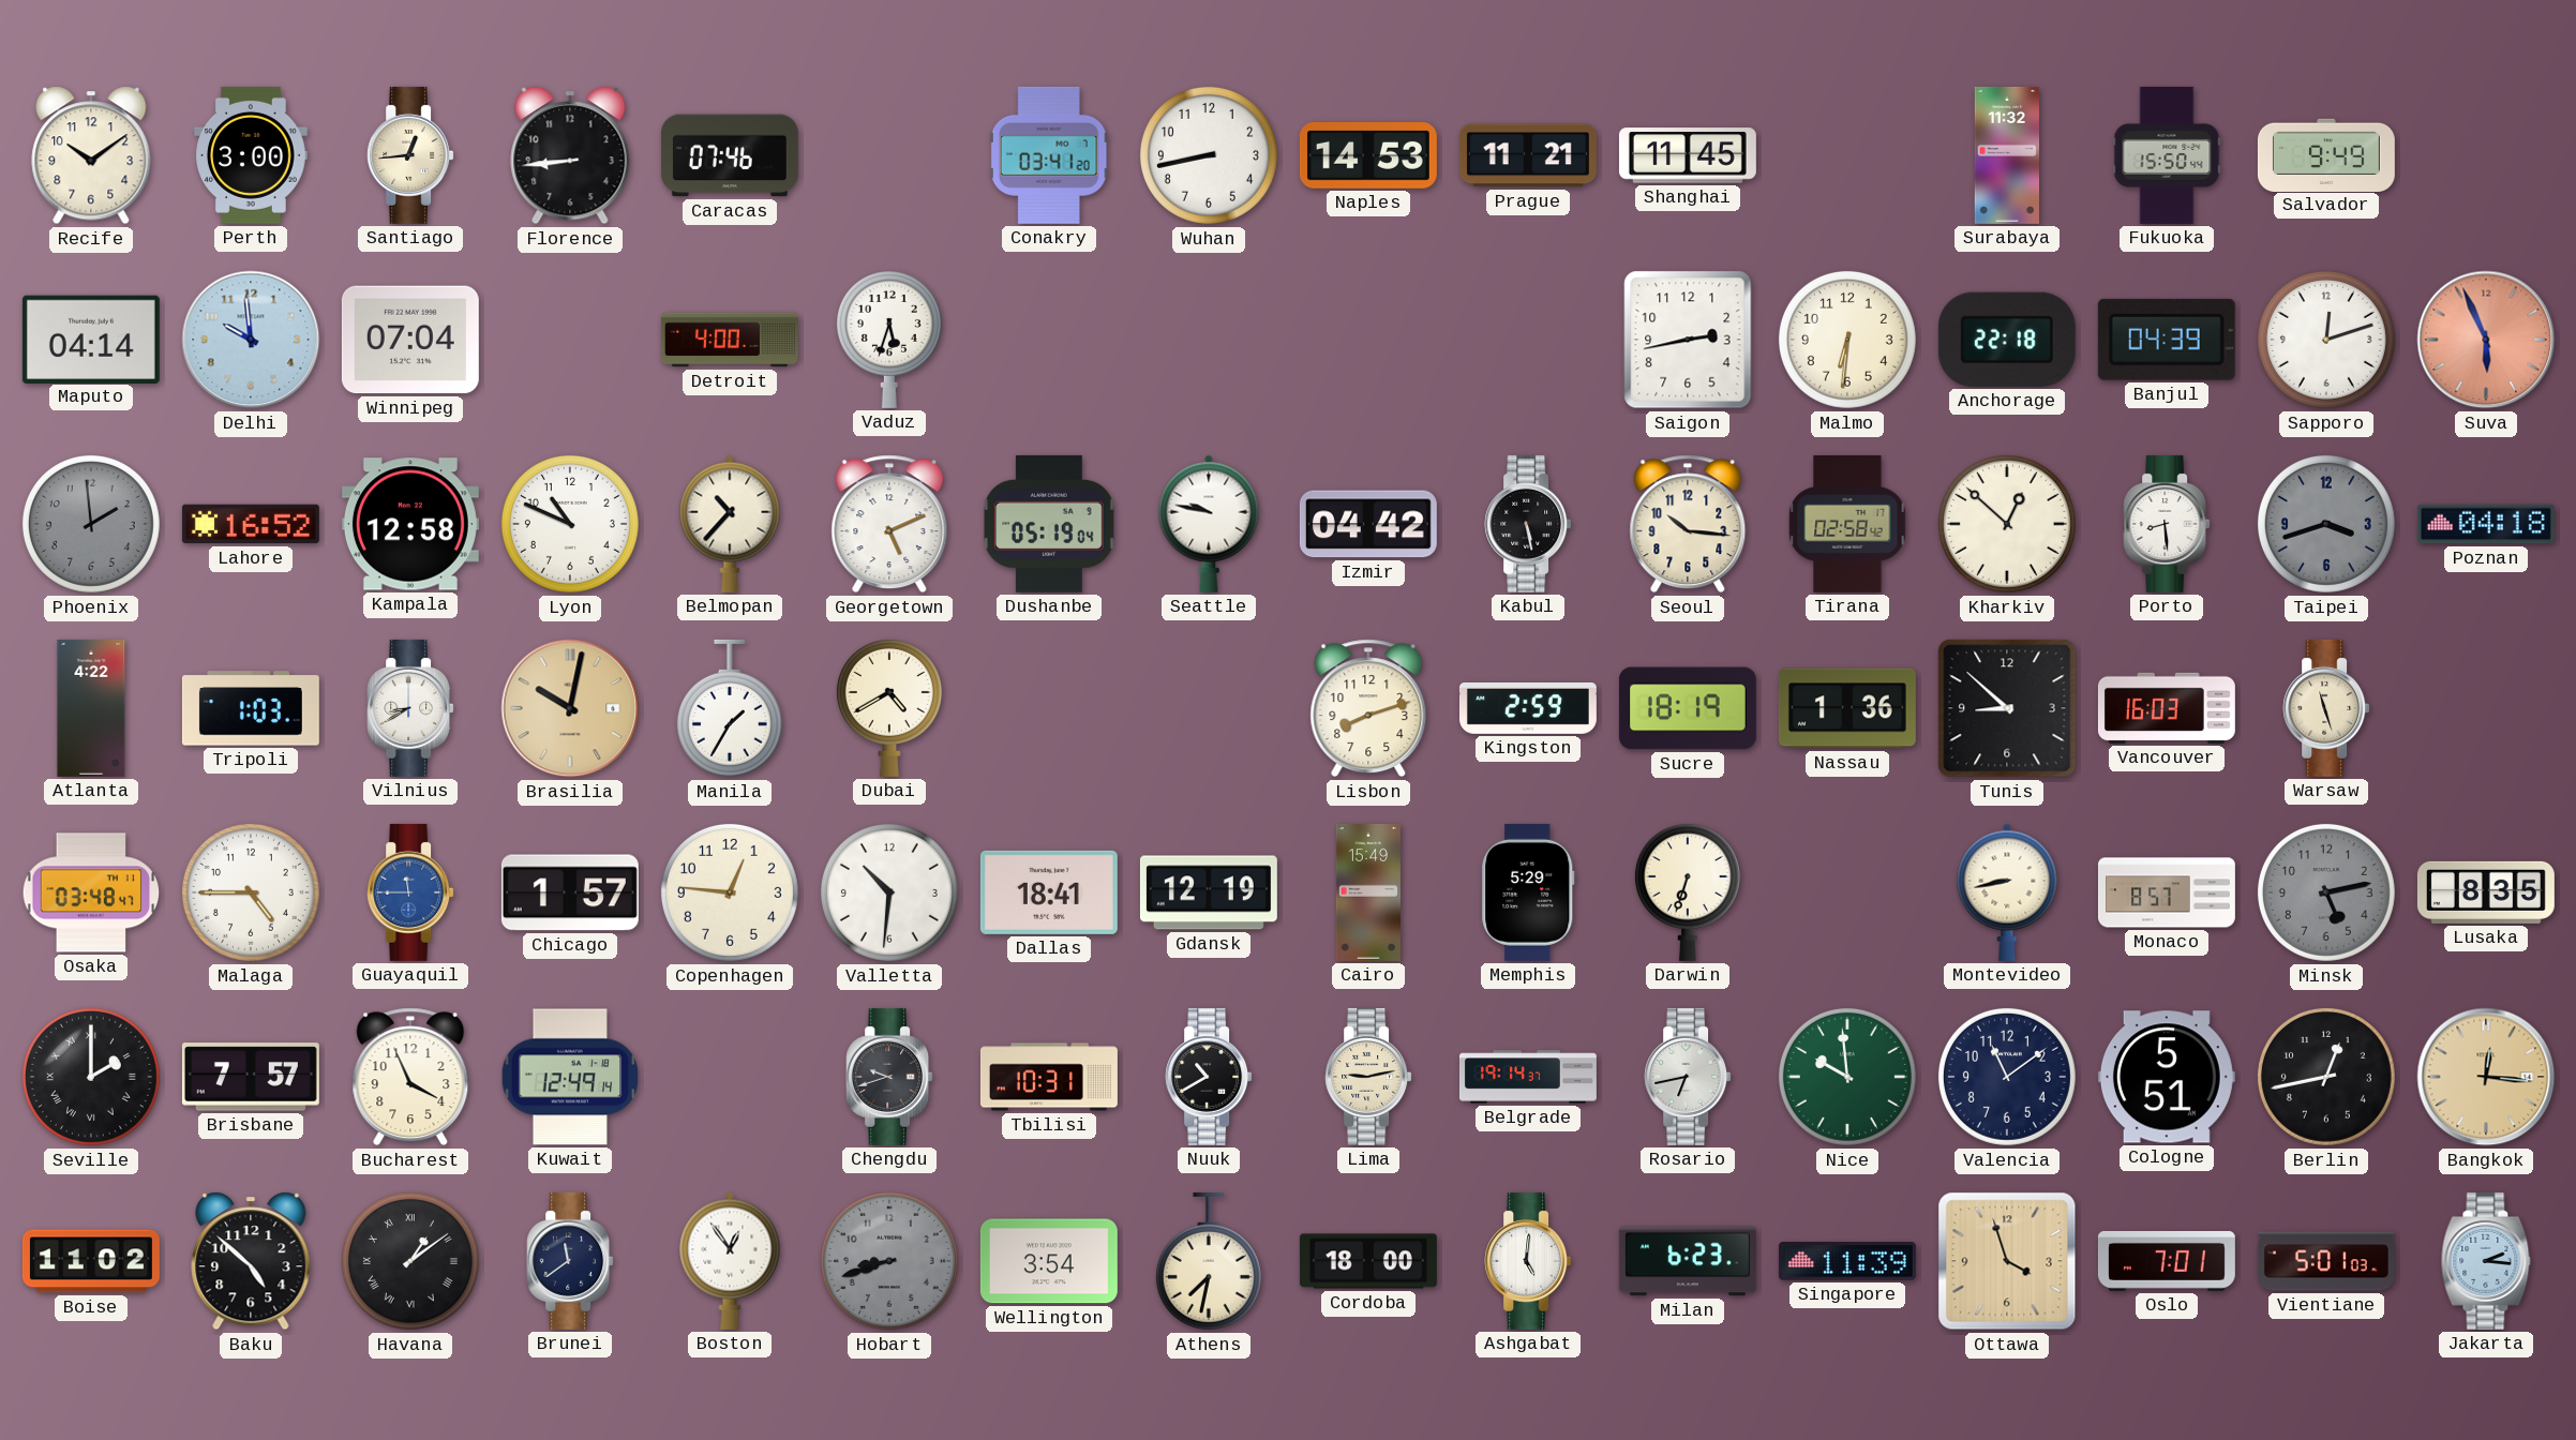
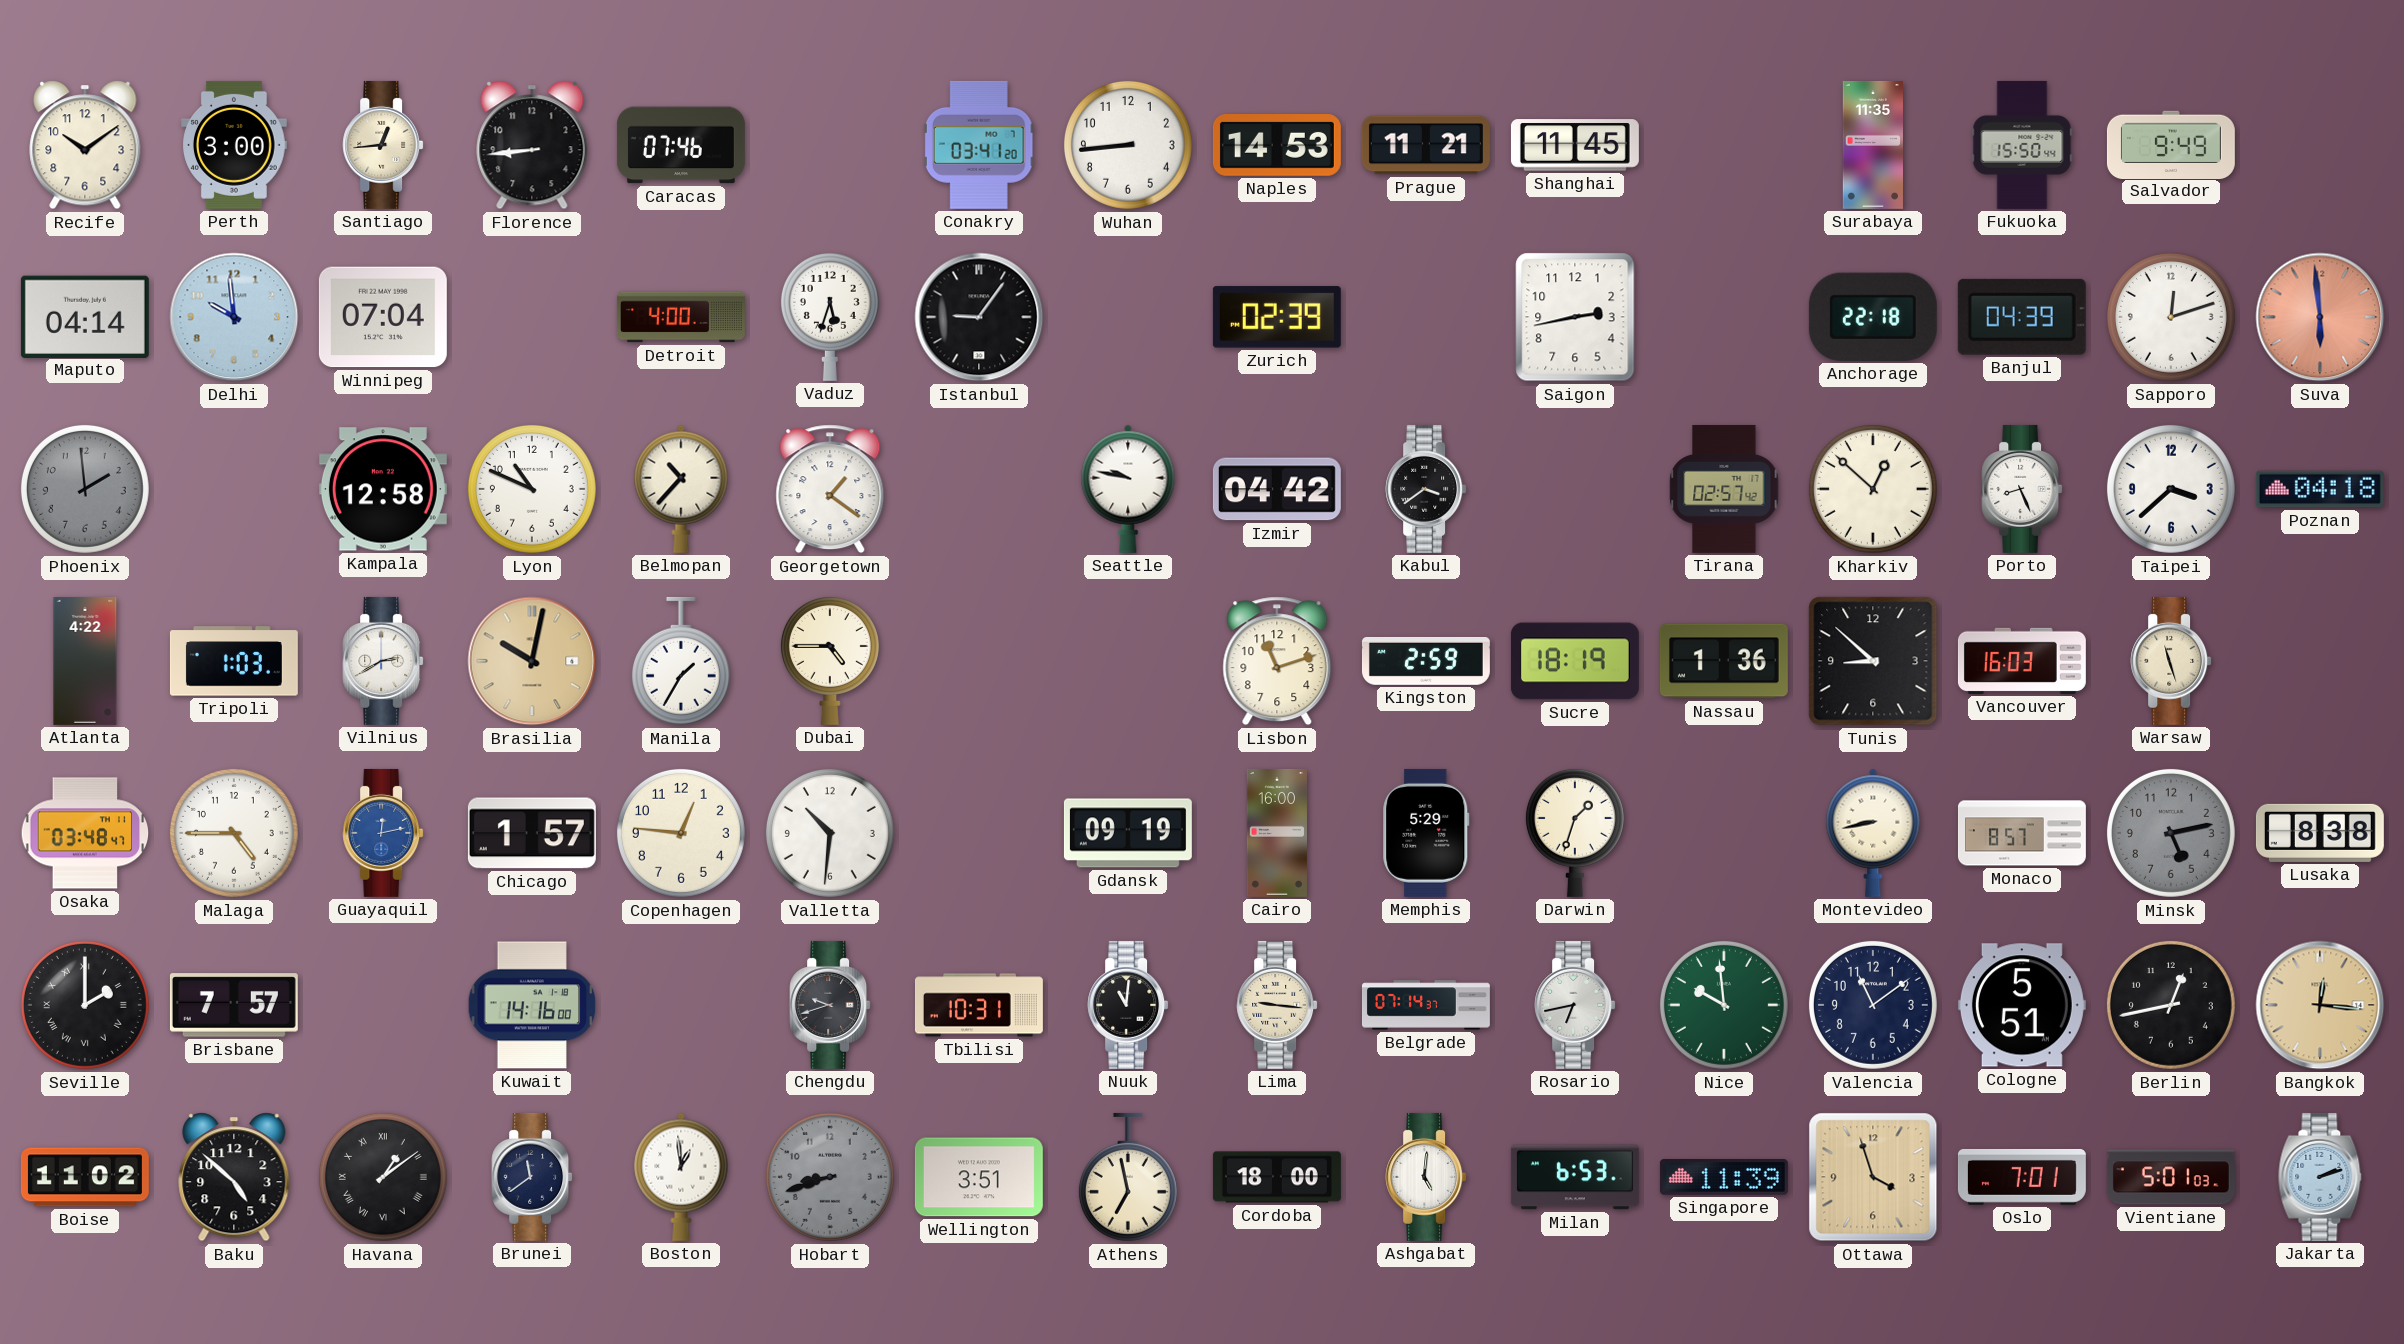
Wuhan: 8:43 -> 8:44
Surabaya: 11:32 -> 11:35
Istanbul: none -> 9:06
Zurich: none -> 02:39
Malmo: 6:31 -> none
Suva: 5:56 -> 5:59
Lahore: 16:52 -> none
Georgetown: 5:11 -> 1:21
Dushanbe: 05:19 -> none
Kabul: 5:28 -> 3:39
Seoul: 10:16 -> none
Tirana: 02:58 -> 02:57
Porto: 8:29 -> 8:26
Taipei: 3:42 -> 3:38
Taipei dial: grey -> white
Vilnius: 8:40 -> 2:40
Dubai: 4:40 -> 4:45
Lisbon: 8:12 -> 11:12
Guayaquil: 11:45 -> 12:13
Dallas: 18:41 -> none
Gdansk: 12:19 -> 09:19
Cairo: 15:49 -> 16:00
Darwin: 6:33 -> 1:33
Lusaka: 8:35 -> 8:38
Bucharest: 3:56 -> none
Kuwait: 12:49 -> 14:16
Nuuk: 10:40 -> 11:01
Lima: 9:13 -> 9:16
Belgrade: 19:14 -> 07:14
Boston: 12:54 -> 12:59
Wellington: 3:54 -> 3:51
Athens: 7:32 -> 6:58
Milan: 6:23 -> 6:53
Jakarta: 2:16 -> 2:12
